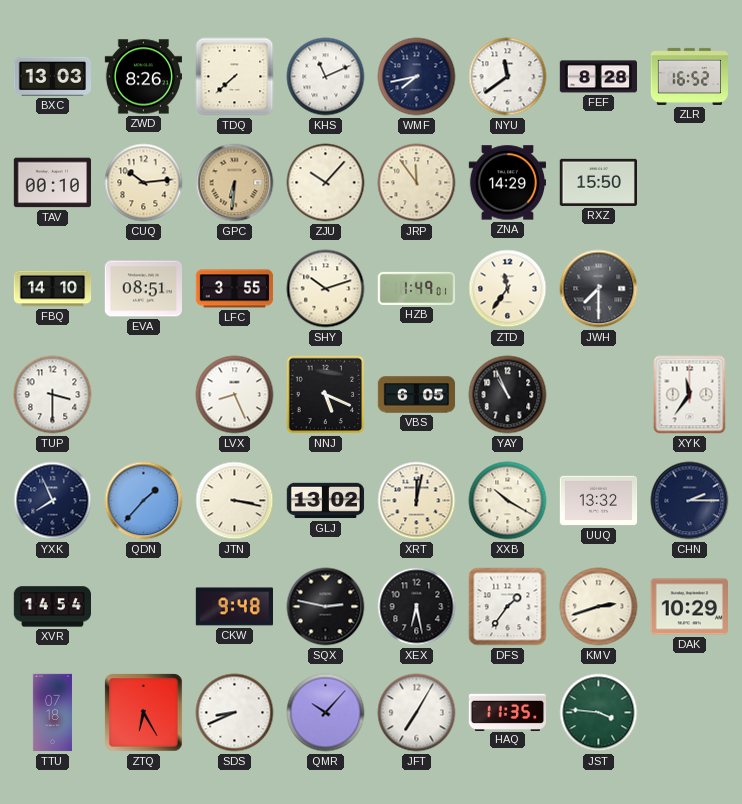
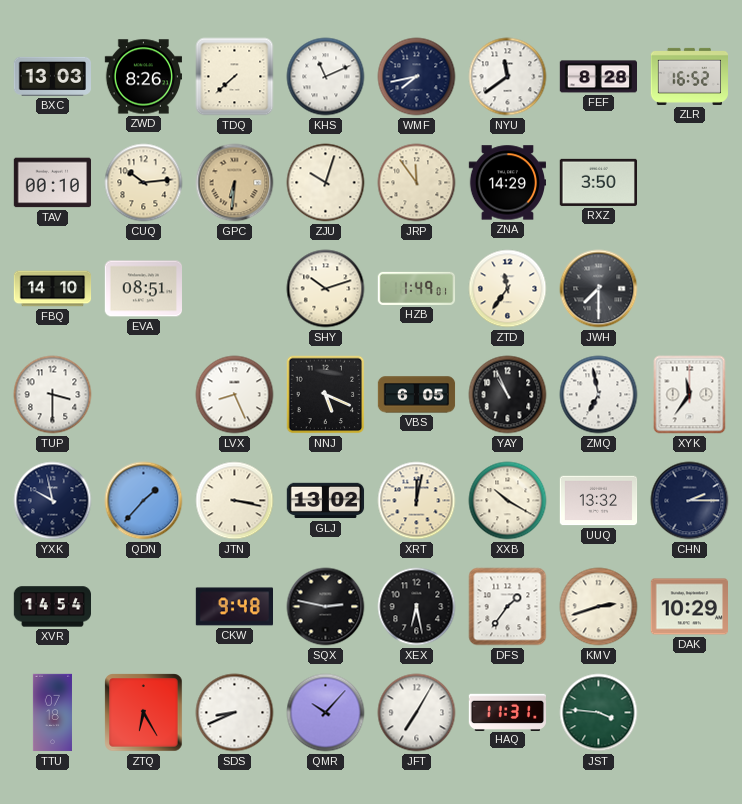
ZJU: 10:07 -> 10:03
RXZ: 15:50 -> 3:50
LFC: 3:55 -> none
ZMQ: none -> 6:58
YXK: 7:56 -> 9:58
HAQ: 11:35 -> 11:31
